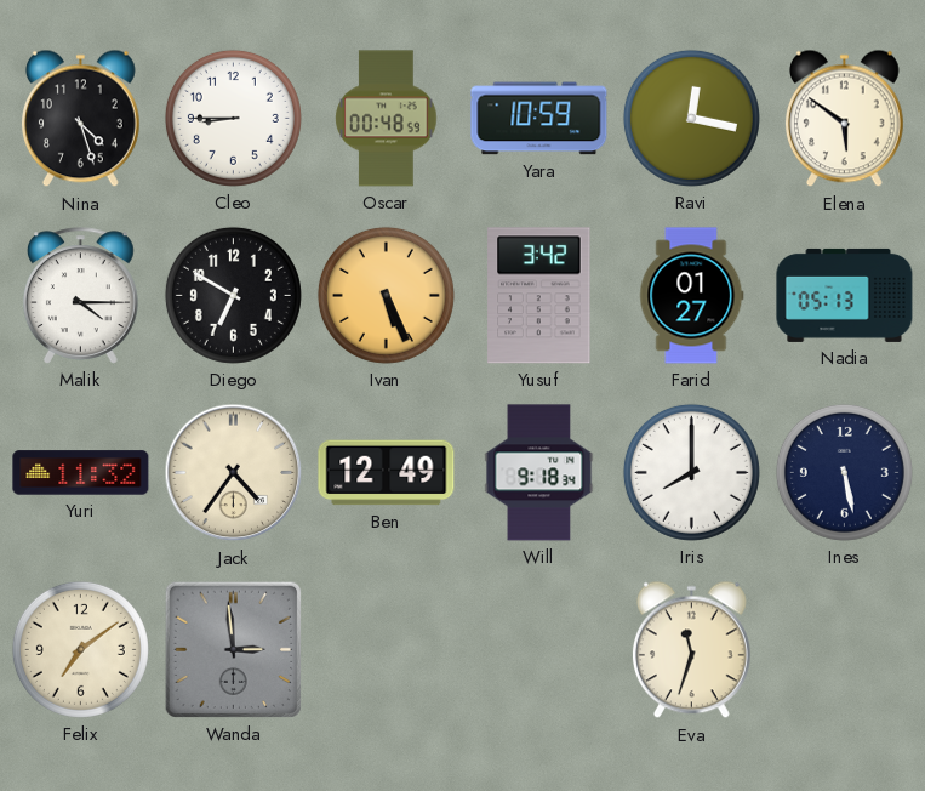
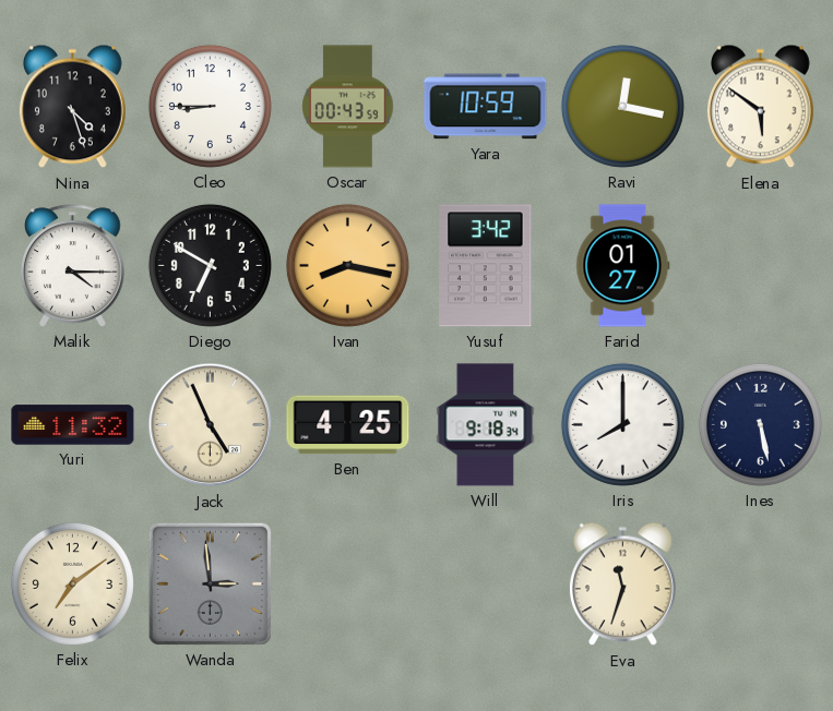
Oscar: 00:48 -> 00:43
Ivan: 5:26 -> 8:17
Nadia: 05:13 -> none
Jack: 4:36 -> 4:56
Ben: 12:49 -> 4:25
